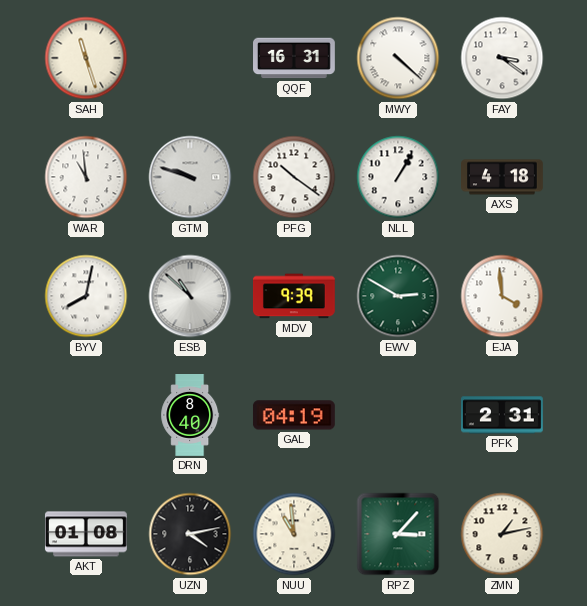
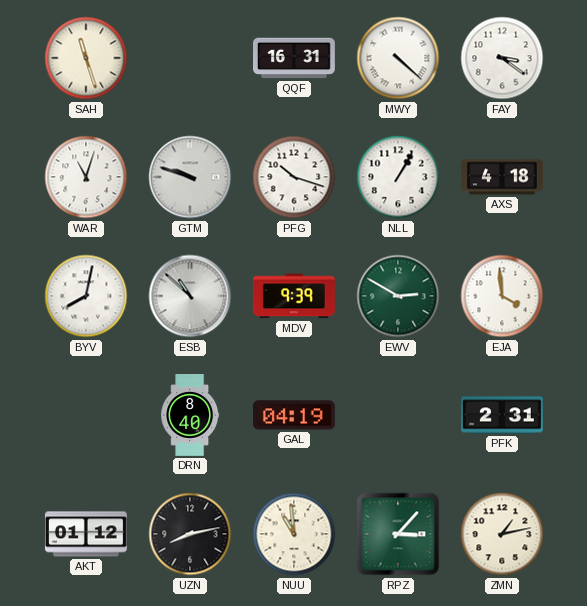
WAR: 10:59 -> 11:03
PFG: 10:21 -> 10:18
AKT: 01:08 -> 01:12
UZN: 4:13 -> 8:13
